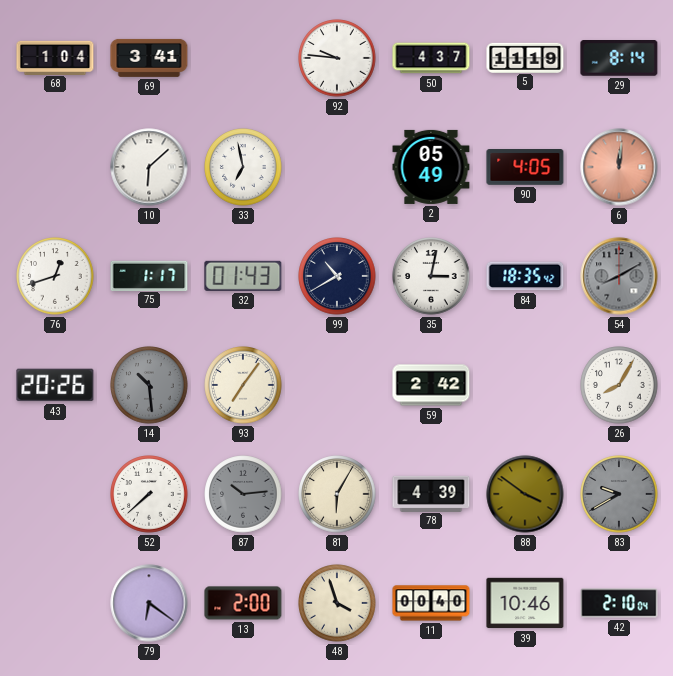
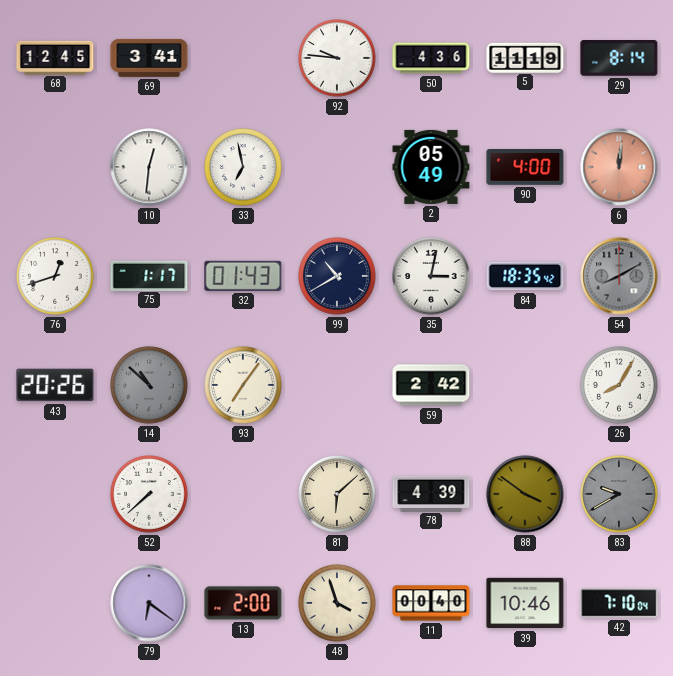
68: 1:04 -> 12:45
50: 4:37 -> 4:36
10: 6:08 -> 12:31
90: 4:05 -> 4:00
14: 10:29 -> 10:52
87: 10:14 -> none
81: 6:05 -> 6:08
42: 2:10 -> 7:10
